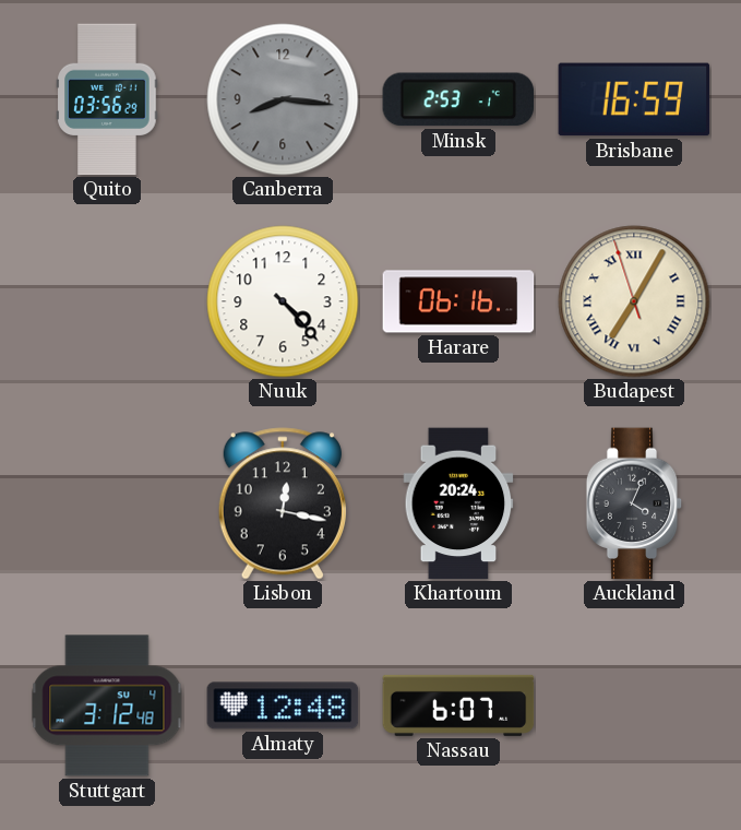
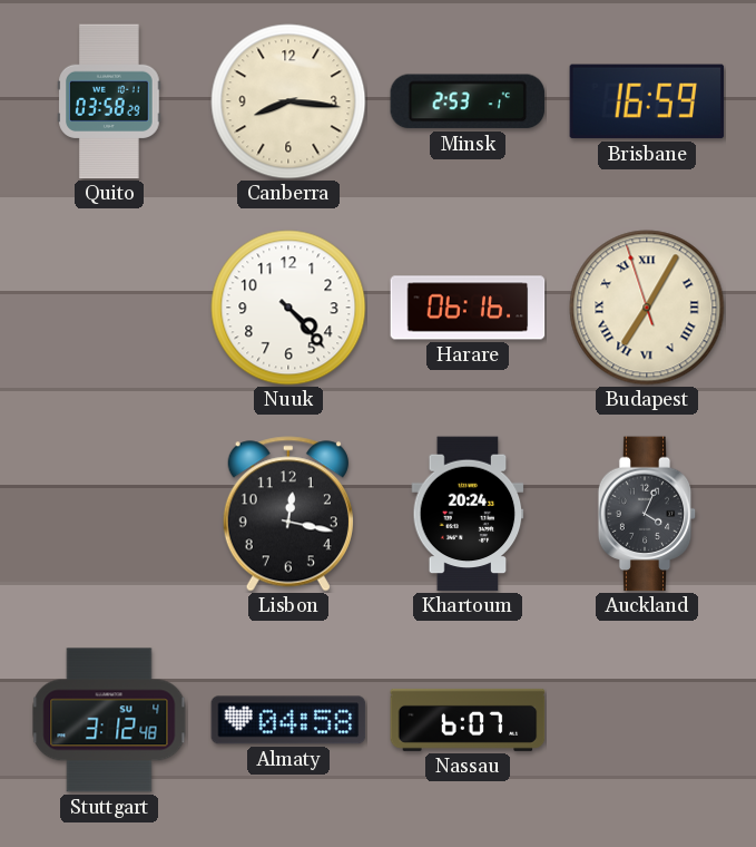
Quito: 03:56 -> 03:58
Canberra dial: grey -> cream
Almaty: 12:48 -> 04:58
